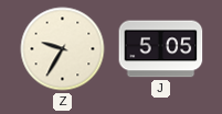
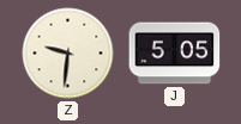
Z: 9:35 -> 9:31
